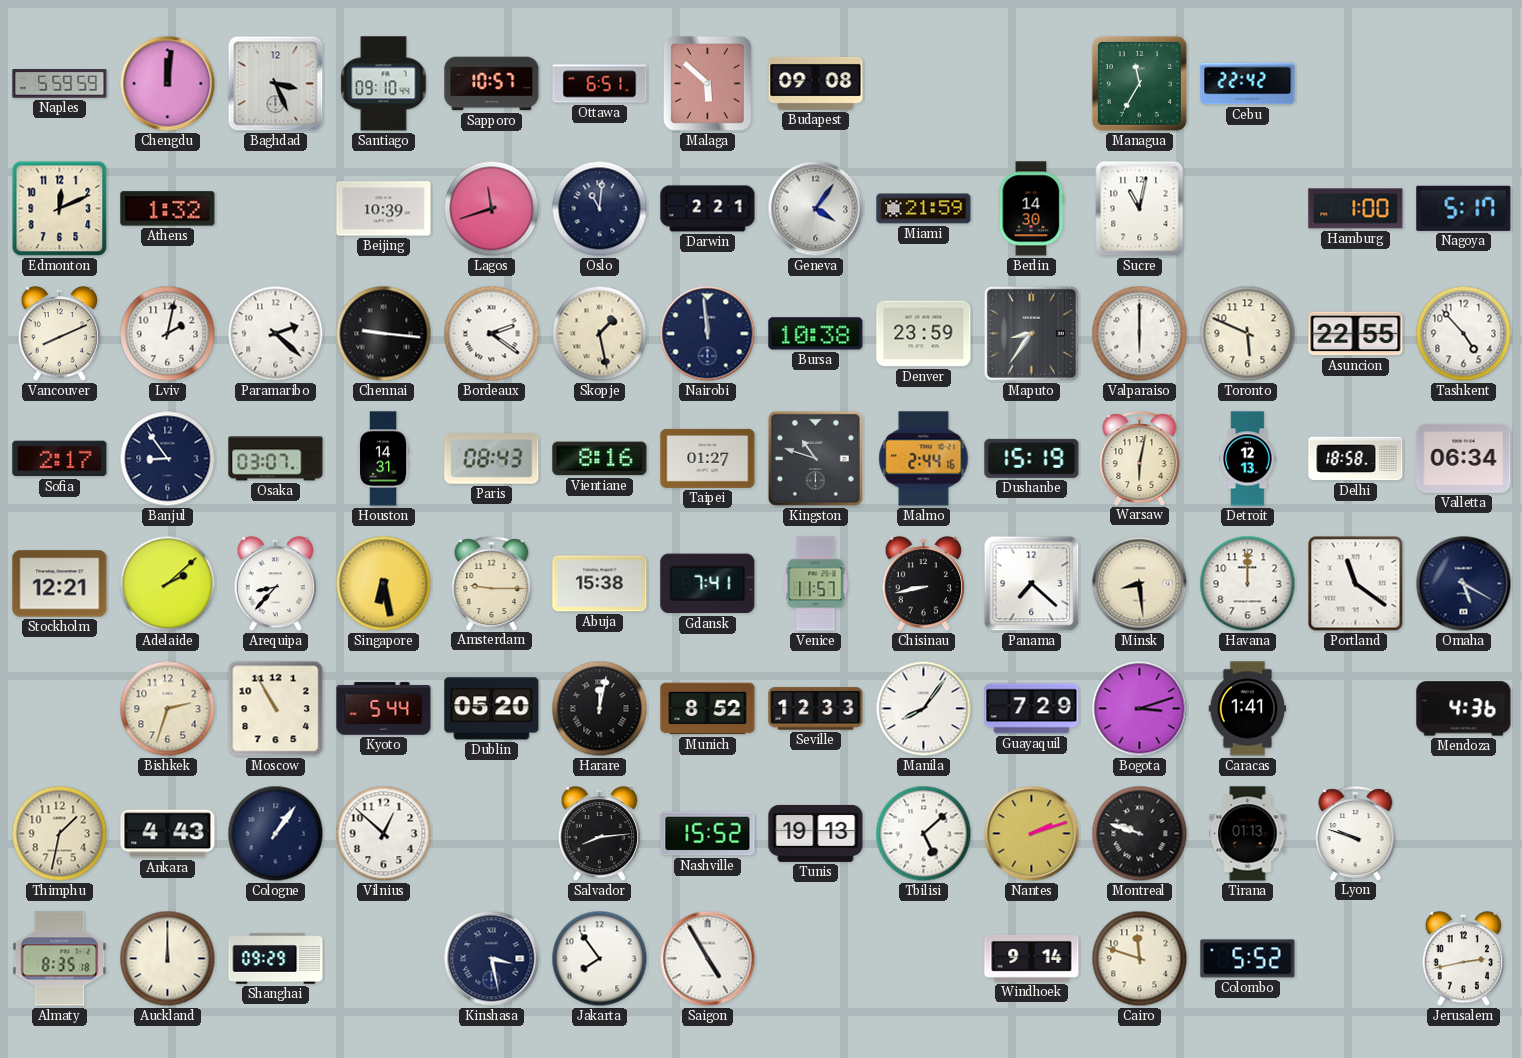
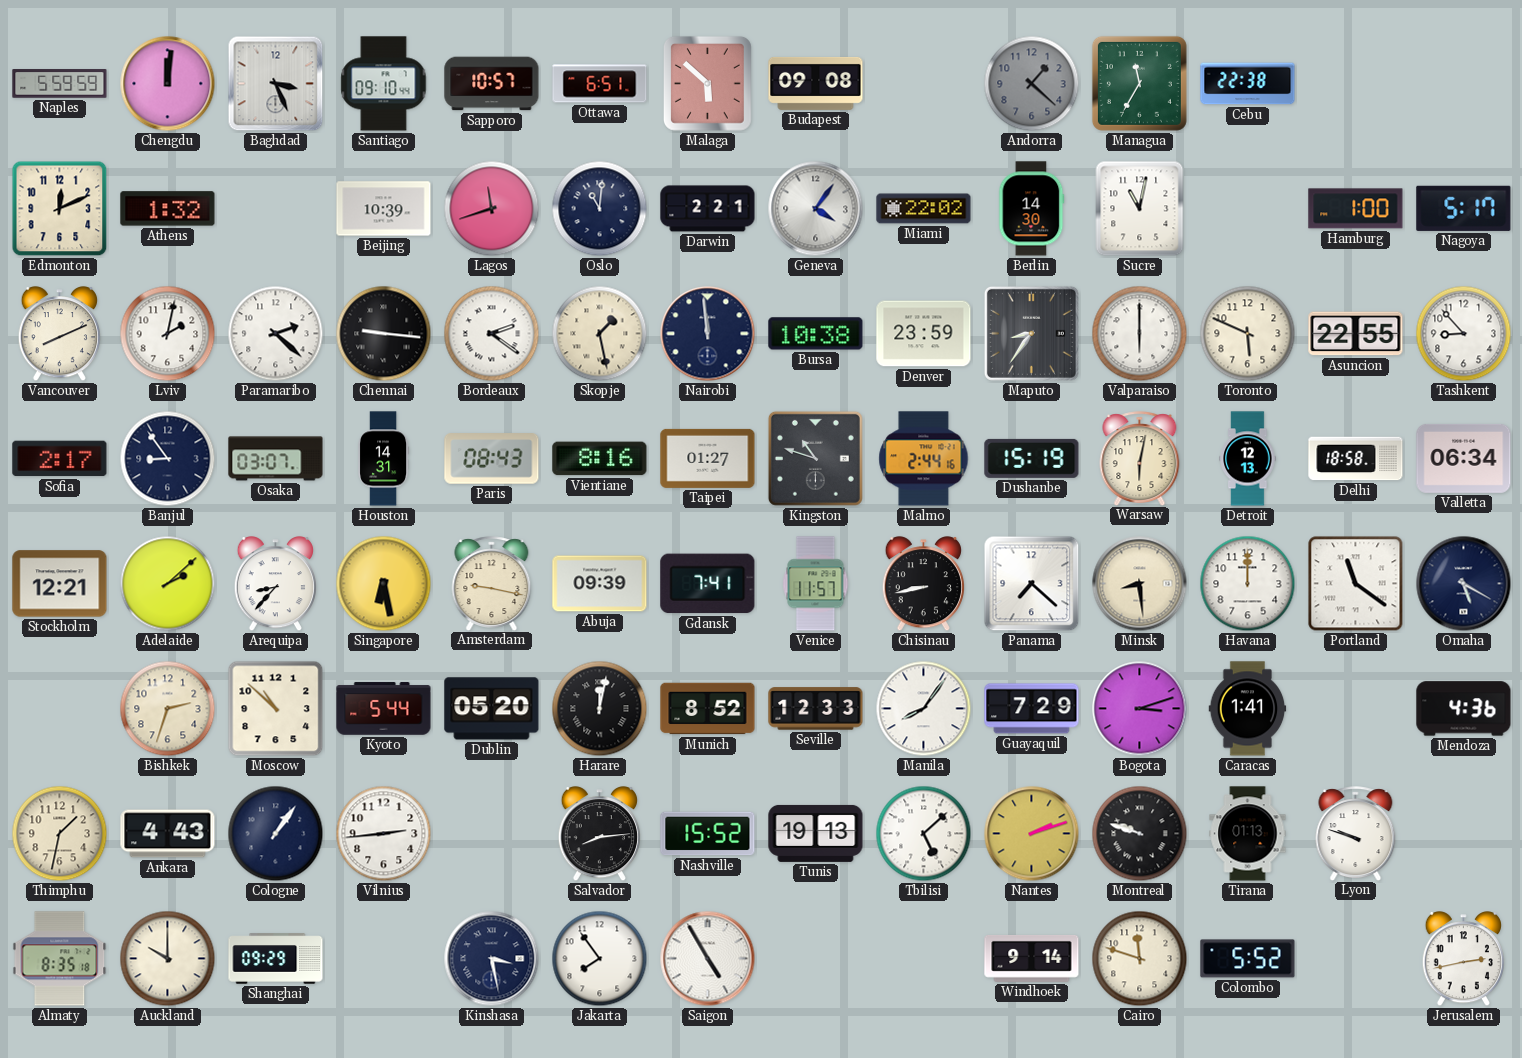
Andorra: none -> 1:22
Cebu: 22:42 -> 22:38
Miami: 21:59 -> 22:02
Tashkent: 4:53 -> 8:53
Amsterdam: 9:15 -> 9:17
Abuja: 15:38 -> 09:39
Moscow: 10:55 -> 10:52
Vilnius: 12:52 -> 2:44
Auckland: 12:00 -> 10:00
